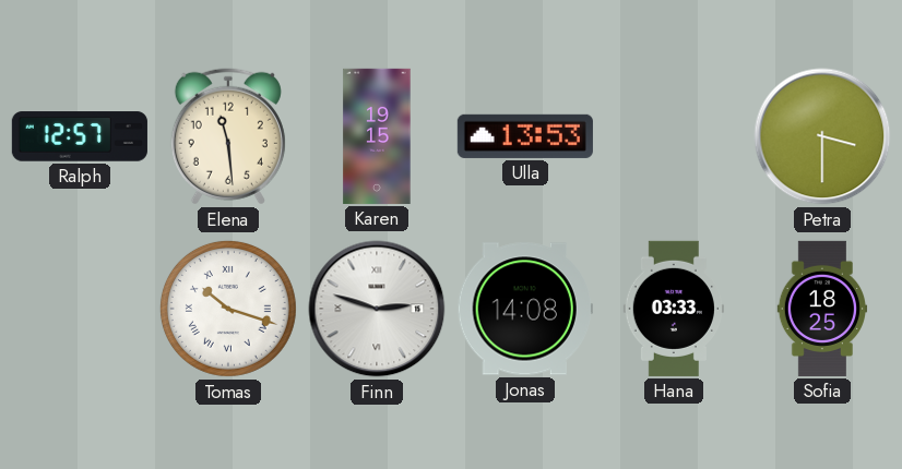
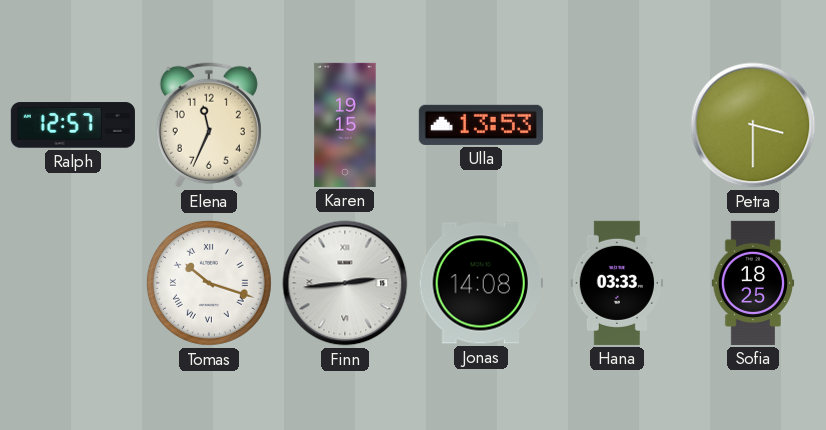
Elena: 11:29 -> 11:34
Finn: 2:48 -> 2:44
